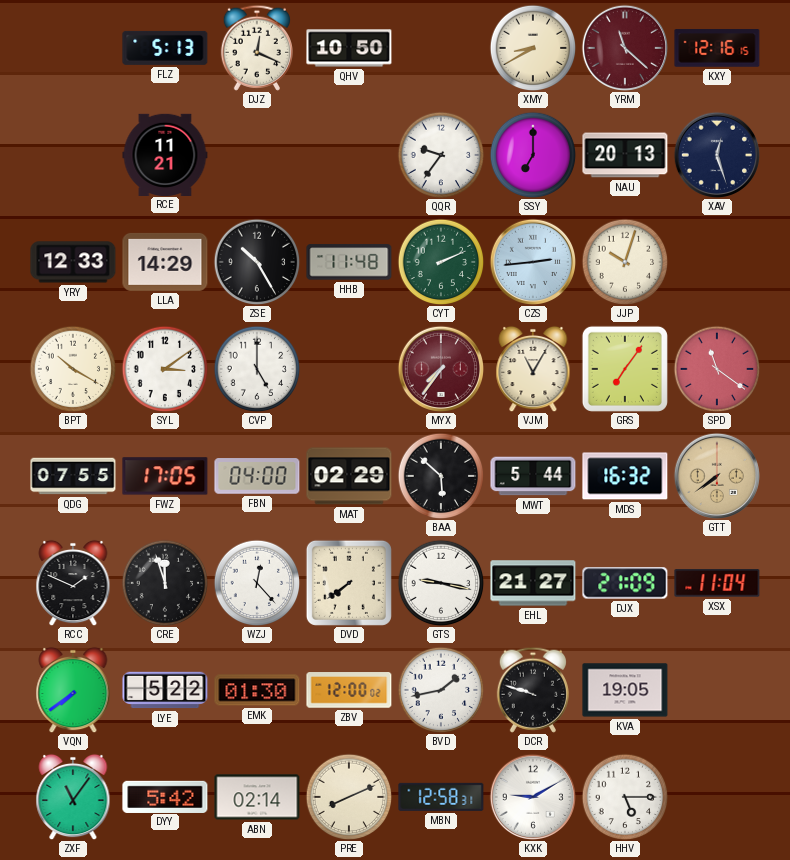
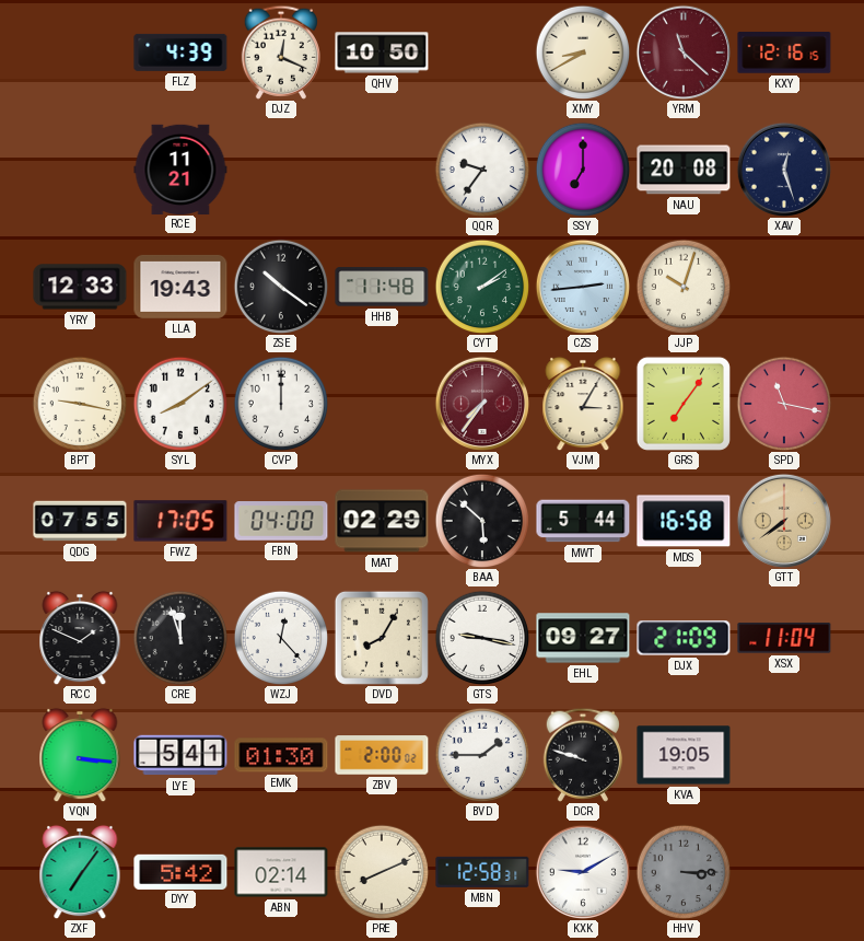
FLZ: 5:13 -> 4:39
NAU: 20:13 -> 20:08
LLA: 14:29 -> 19:43
ZSE: 10:25 -> 10:21
CYT: 2:11 -> 2:09
BPT: 10:20 -> 9:17
SYL: 3:09 -> 8:09
CVP: 5:00 -> 12:00
VJM: 11:05 -> 3:05
SPD: 11:21 -> 11:17
MDS: 16:32 -> 16:58
DVD: 7:39 -> 8:05
EHL: 21:27 -> 09:27
VQN: 7:39 -> 3:16
LYE: 5:22 -> 5:41
ZBV: 12:00 -> 2:00
BVD: 1:43 -> 1:45
ZXF: 11:06 -> 7:06
HHV: 5:15 -> 3:15
HHV dial: white -> grey
